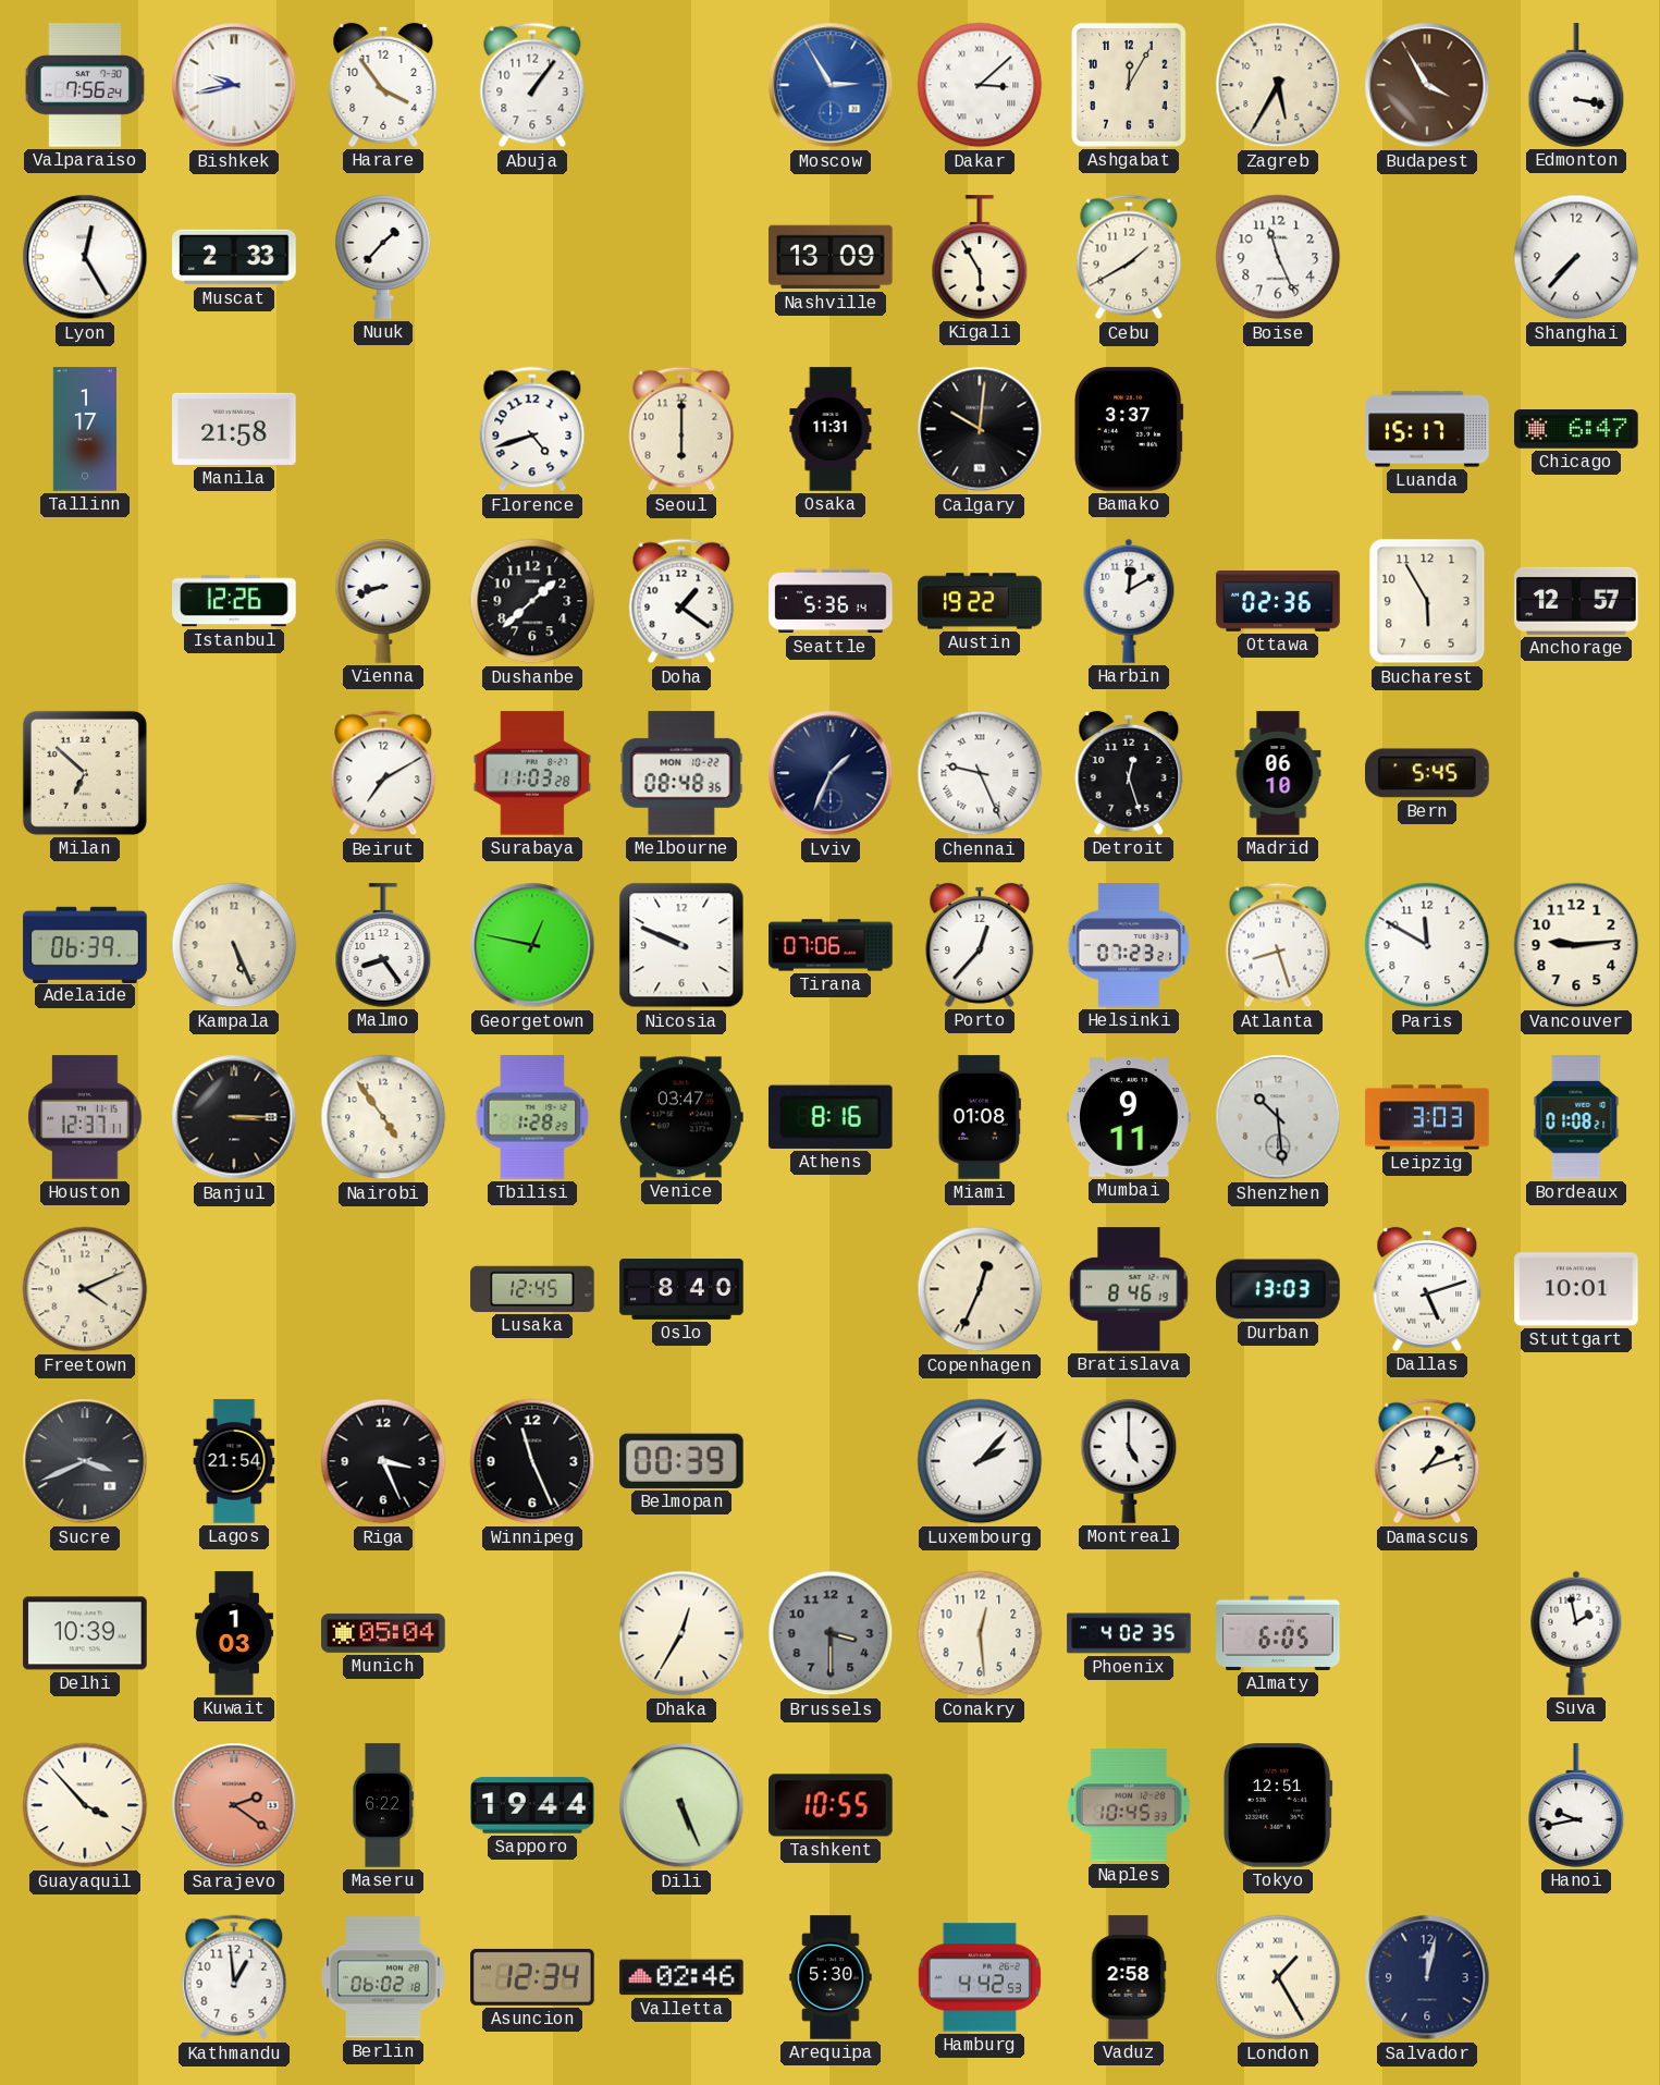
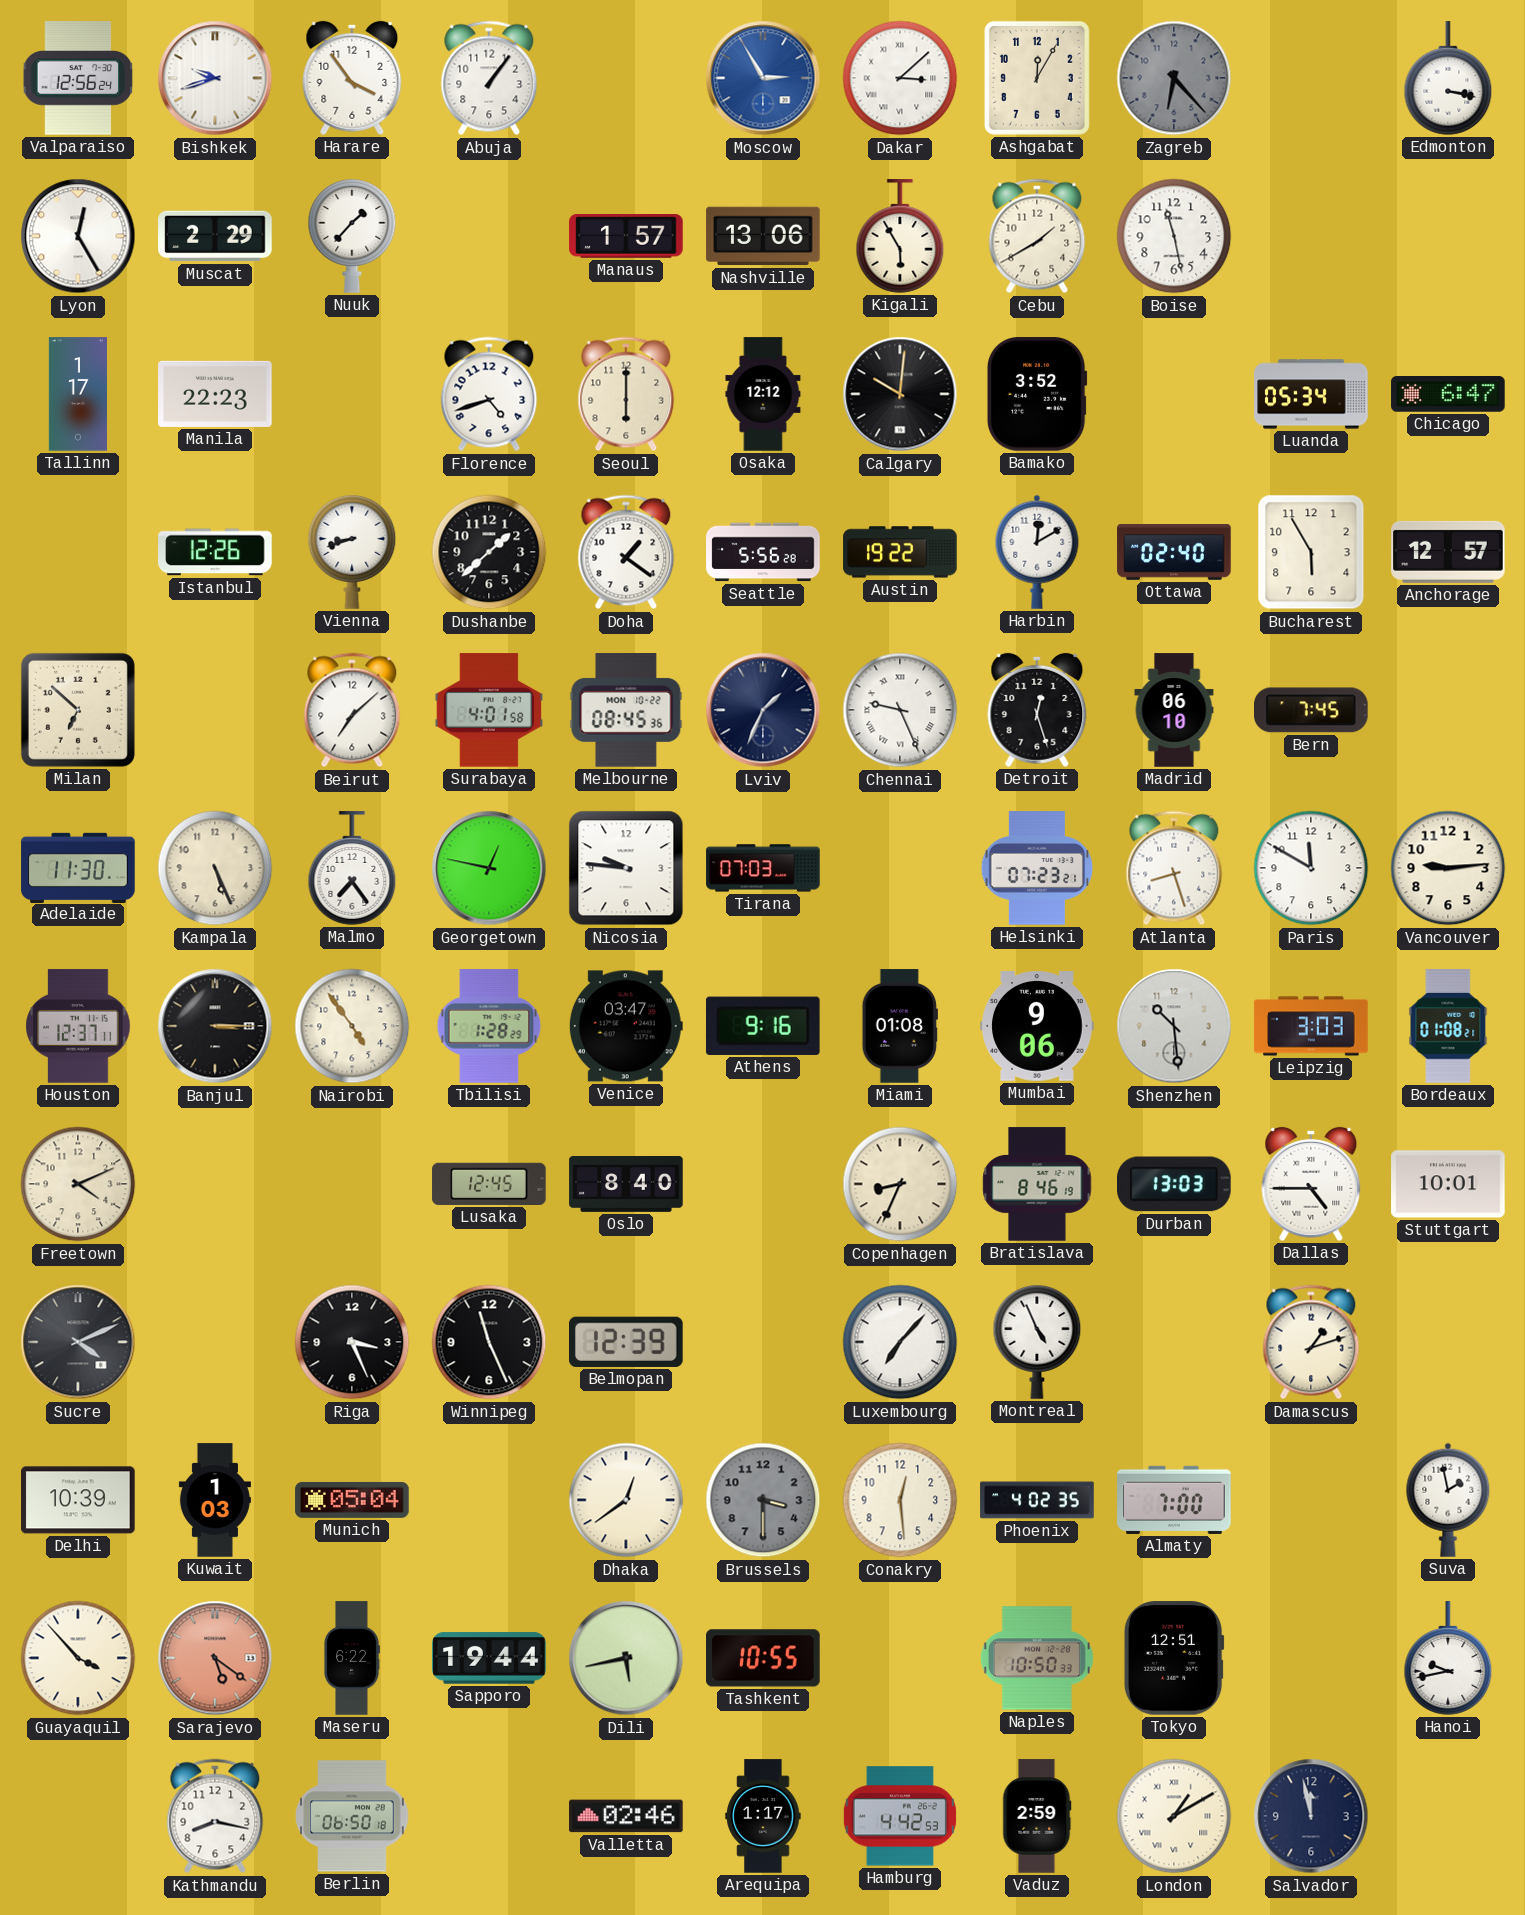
Valparaiso: 7:56 -> 12:56
Bishkek: 9:43 -> 9:42
Zagreb: 5:35 -> 6:23
Zagreb dial: cream -> grey
Budapest: 3:55 -> none
Muscat: 2:33 -> 2:29
Manaus: none -> 1:57
Nashville: 13:09 -> 13:06
Boise: 11:26 -> 11:28
Shanghai: 7:37 -> none
Manila: 21:58 -> 22:23
Osaka: 11:31 -> 12:12
Bamako: 3:37 -> 3:52
Luanda: 15:17 -> 05:34
Seattle: 5:36 -> 5:56
Ottawa: 02:36 -> 02:40
Beirut: 7:10 -> 7:08
Surabaya: 11:03 -> 4:01
Melbourne: 08:48 -> 08:45
Bern: 5:45 -> 7:45
Adelaide: 06:39 -> 11:30
Malmo: 8:24 -> 7:24
Nicosia: 9:49 -> 9:46
Tirana: 07:06 -> 07:03
Porto: 12:37 -> none
Athens: 8:16 -> 9:16
Mumbai: 9:11 -> 9:06
Copenhagen: 12:34 -> 8:34
Dallas: 5:12 -> 4:45
Sucre: 3:41 -> 4:11
Lagos: 21:54 -> none
Belmopan: 00:39 -> 12:39
Luxembourg: 2:07 -> 7:07
Montreal: 5:00 -> 4:56
Dhaka: 12:35 -> 12:39
Almaty: 6:05 -> 7:00
Sarajevo: 2:21 -> 5:21
Dili: 5:26 -> 5:43
Naples: 10:45 -> 10:50
Kathmandu: 12:59 -> 8:17
Berlin: 06:02 -> 06:50
Asuncion: 12:34 -> none
Arequipa: 5:30 -> 1:17
Vaduz: 2:58 -> 2:59
London: 1:25 -> 1:10
Salvador: 12:02 -> 11:58
